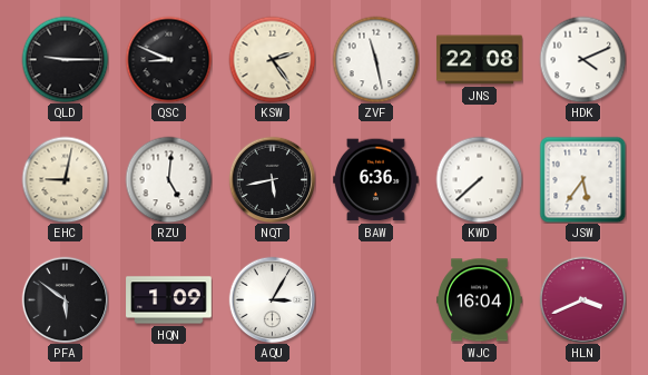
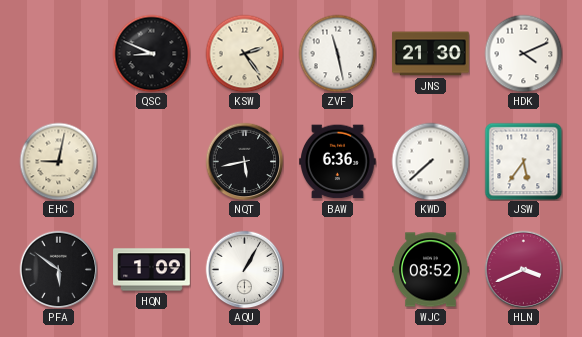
QLD: 9:15 -> none
JNS: 22:08 -> 21:30
RZU: 5:01 -> none
AQU: 3:05 -> 1:05
WJC: 16:04 -> 08:52
